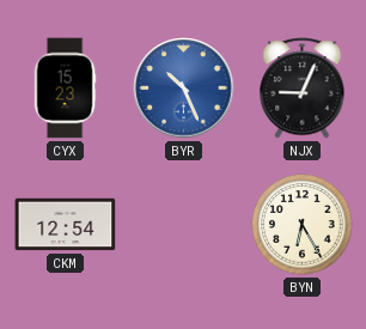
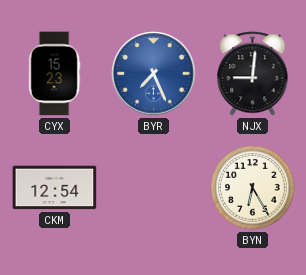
BYR: 10:26 -> 7:26
NJX: 9:04 -> 9:01
